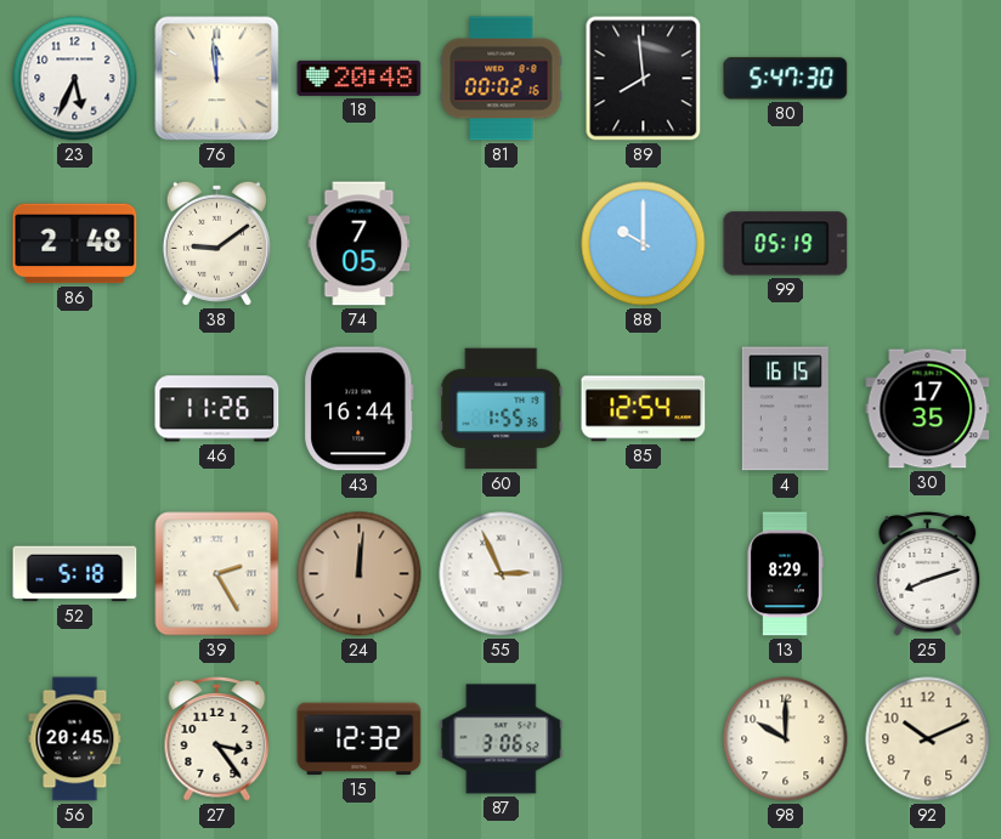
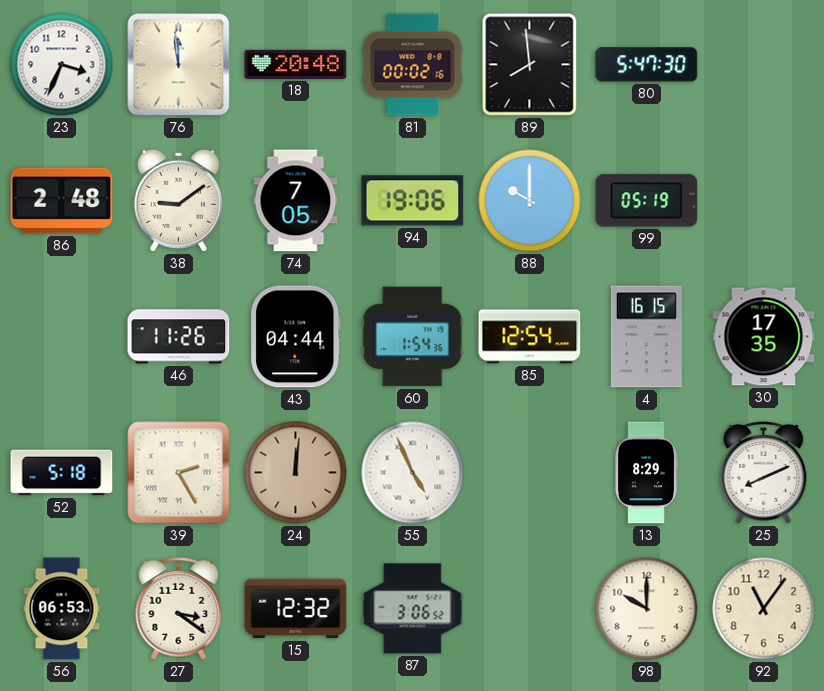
23: 5:34 -> 3:34
94: none -> 19:06
43: 16:44 -> 04:44
60: 1:55 -> 1:54
55: 2:56 -> 4:56
25: 8:12 -> 8:11
56: 20:45 -> 06:53
27: 3:24 -> 3:21
92: 10:11 -> 11:06
